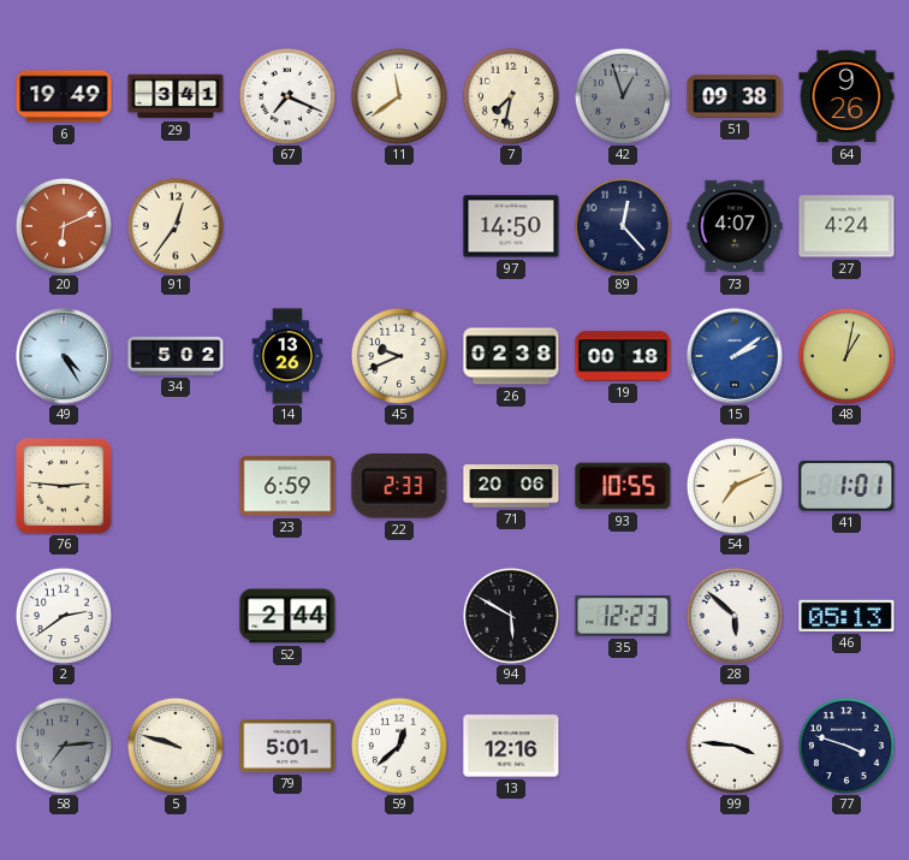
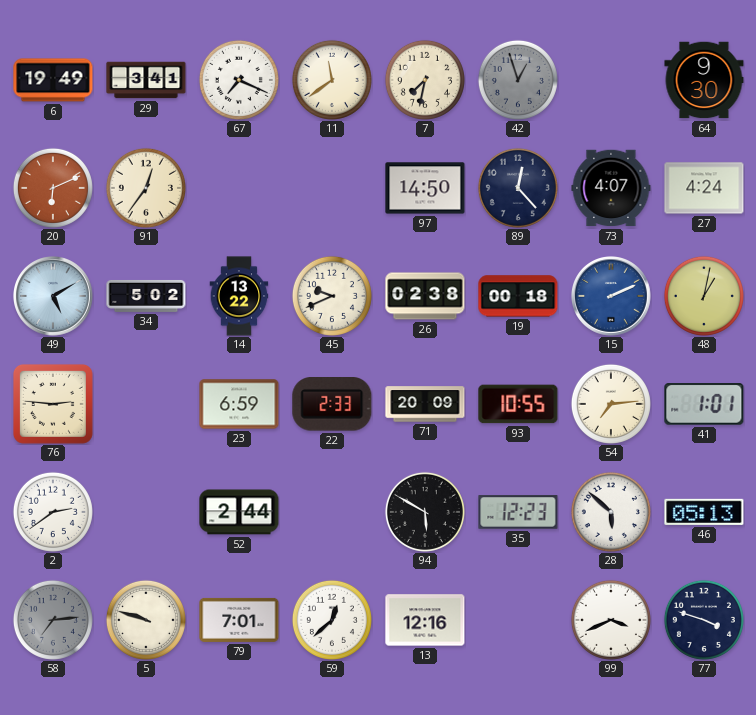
51: 09:38 -> none
64: 9:26 -> 9:30
49: 4:25 -> 5:10
14: 13:26 -> 13:22
15: 2:09 -> 2:11
71: 20:06 -> 20:09
54: 7:11 -> 7:14
79: 5:01 -> 7:01
99: 3:46 -> 3:41
